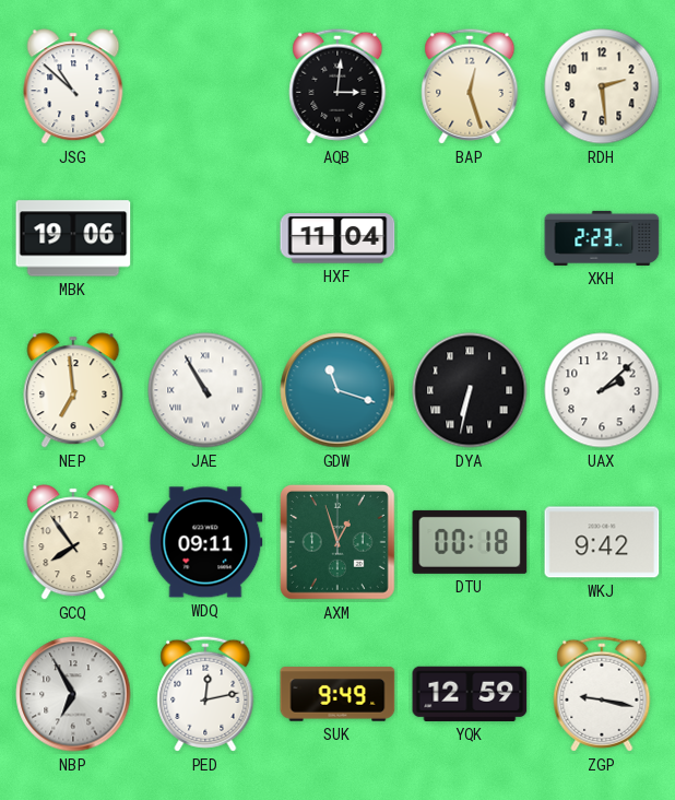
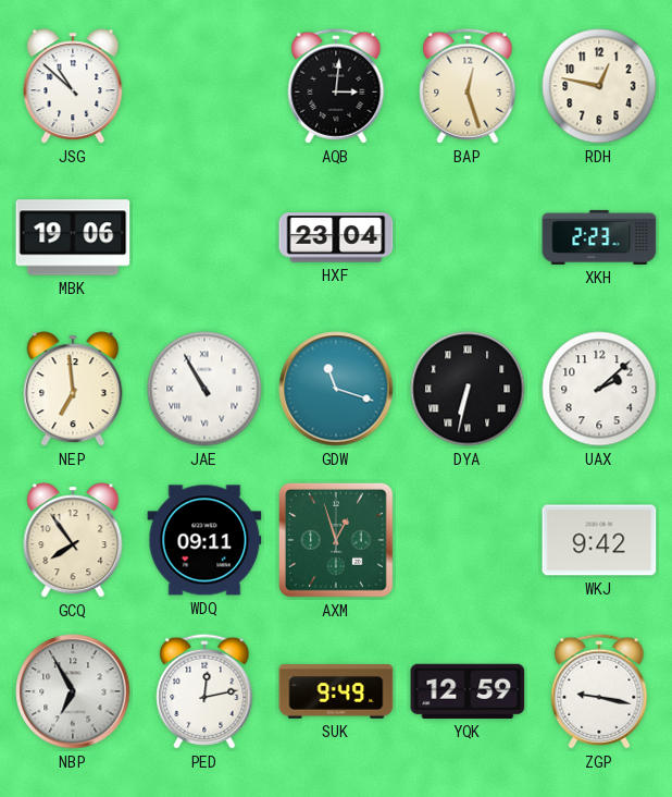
RDH: 2:29 -> 12:47
HXF: 11:04 -> 23:04
DTU: 00:18 -> none
